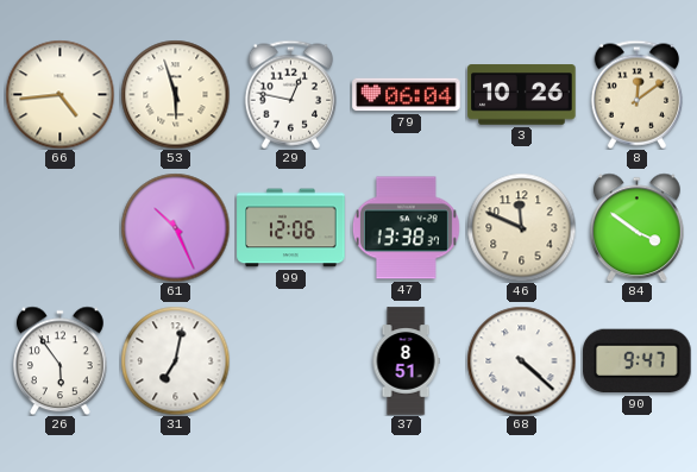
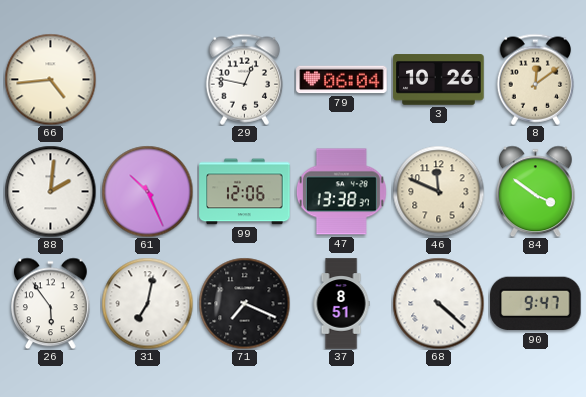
53: 5:57 -> none
88: none -> 2:01
71: none -> 7:19
